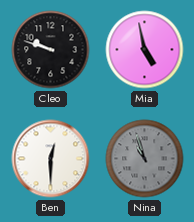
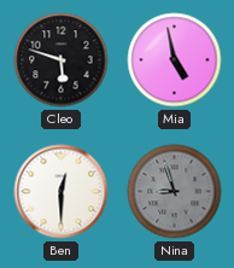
Cleo: 9:48 -> 5:48
Nina: 10:57 -> 8:57
